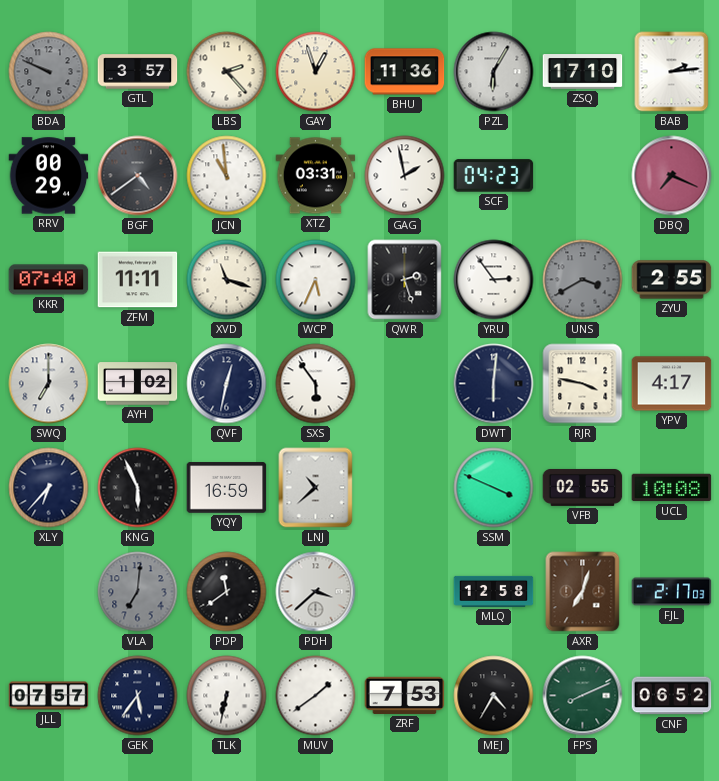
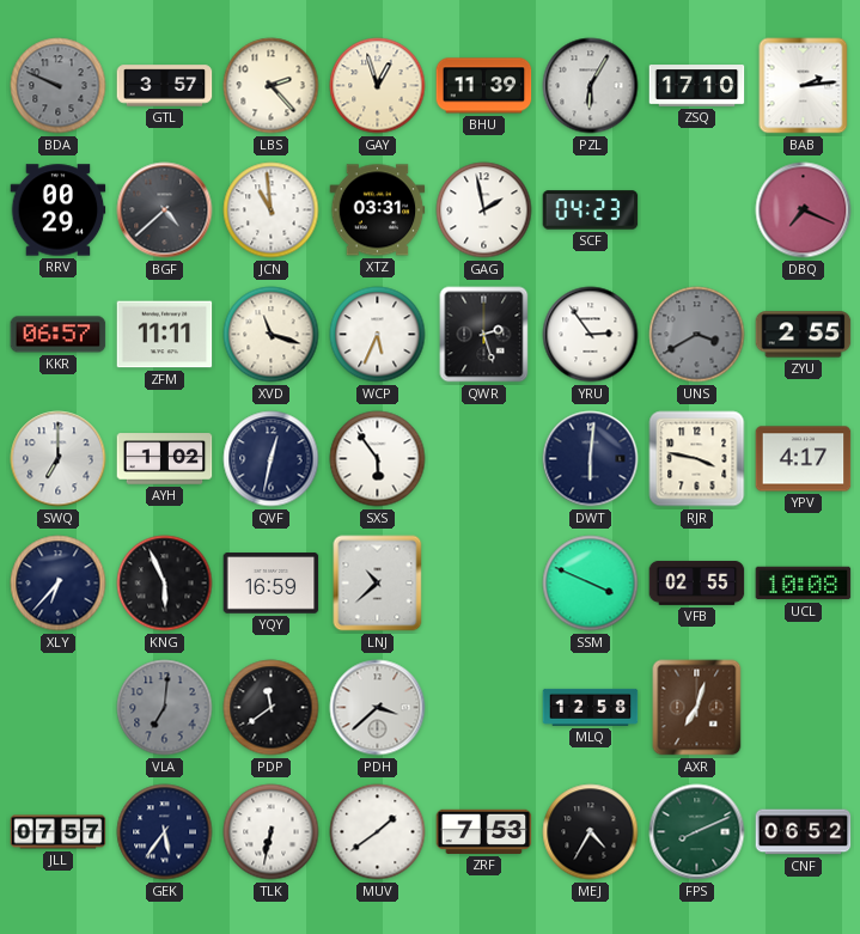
BHU: 11:36 -> 11:39
BGF: 4:39 -> 4:38
KKR: 07:40 -> 06:57
FJL: 2:17 -> none
